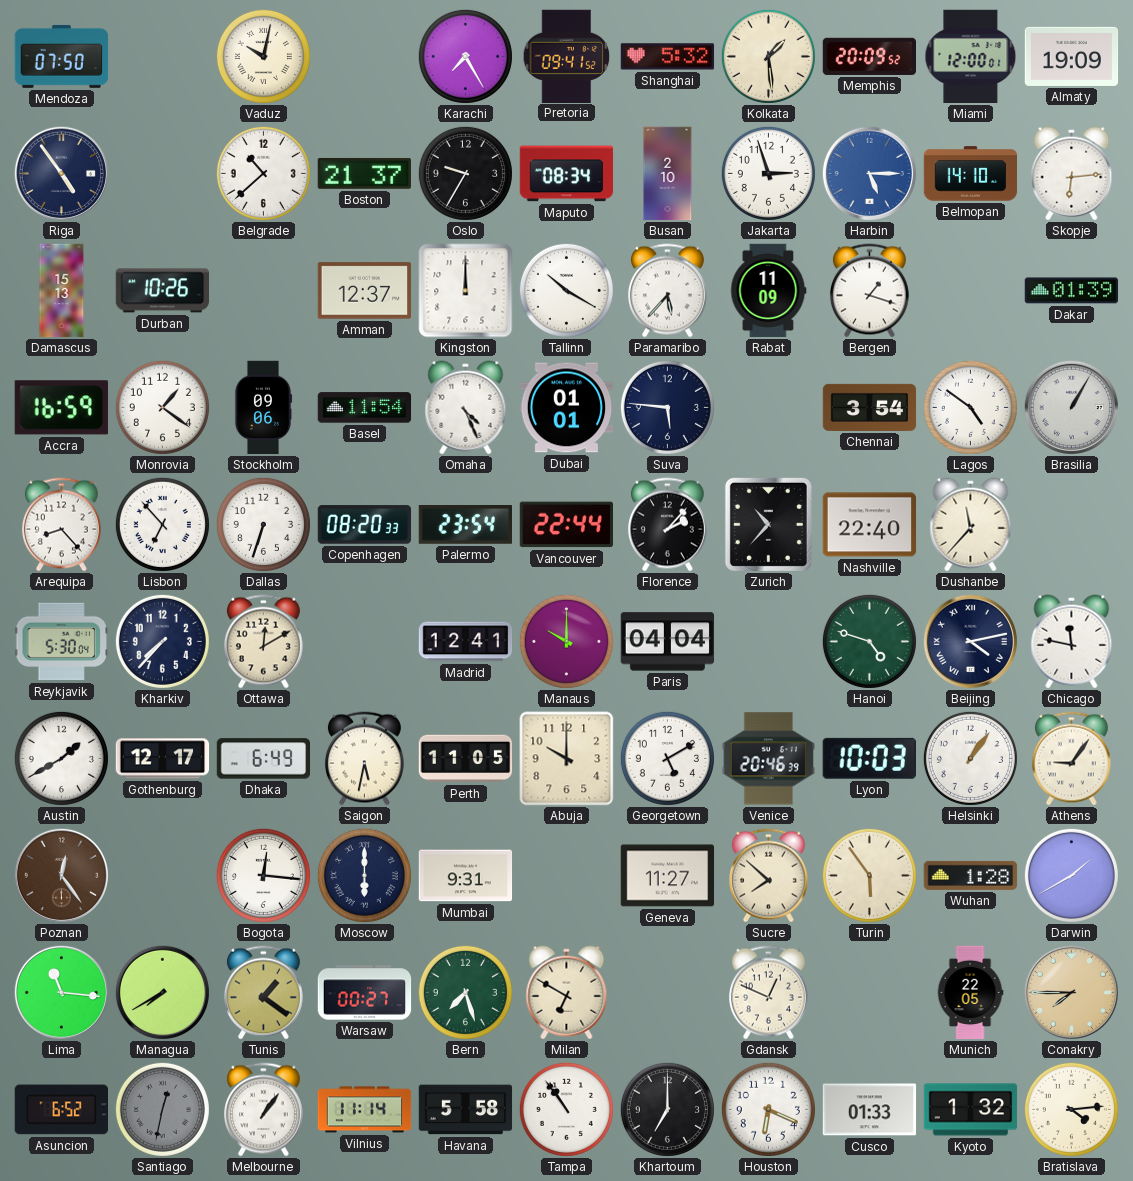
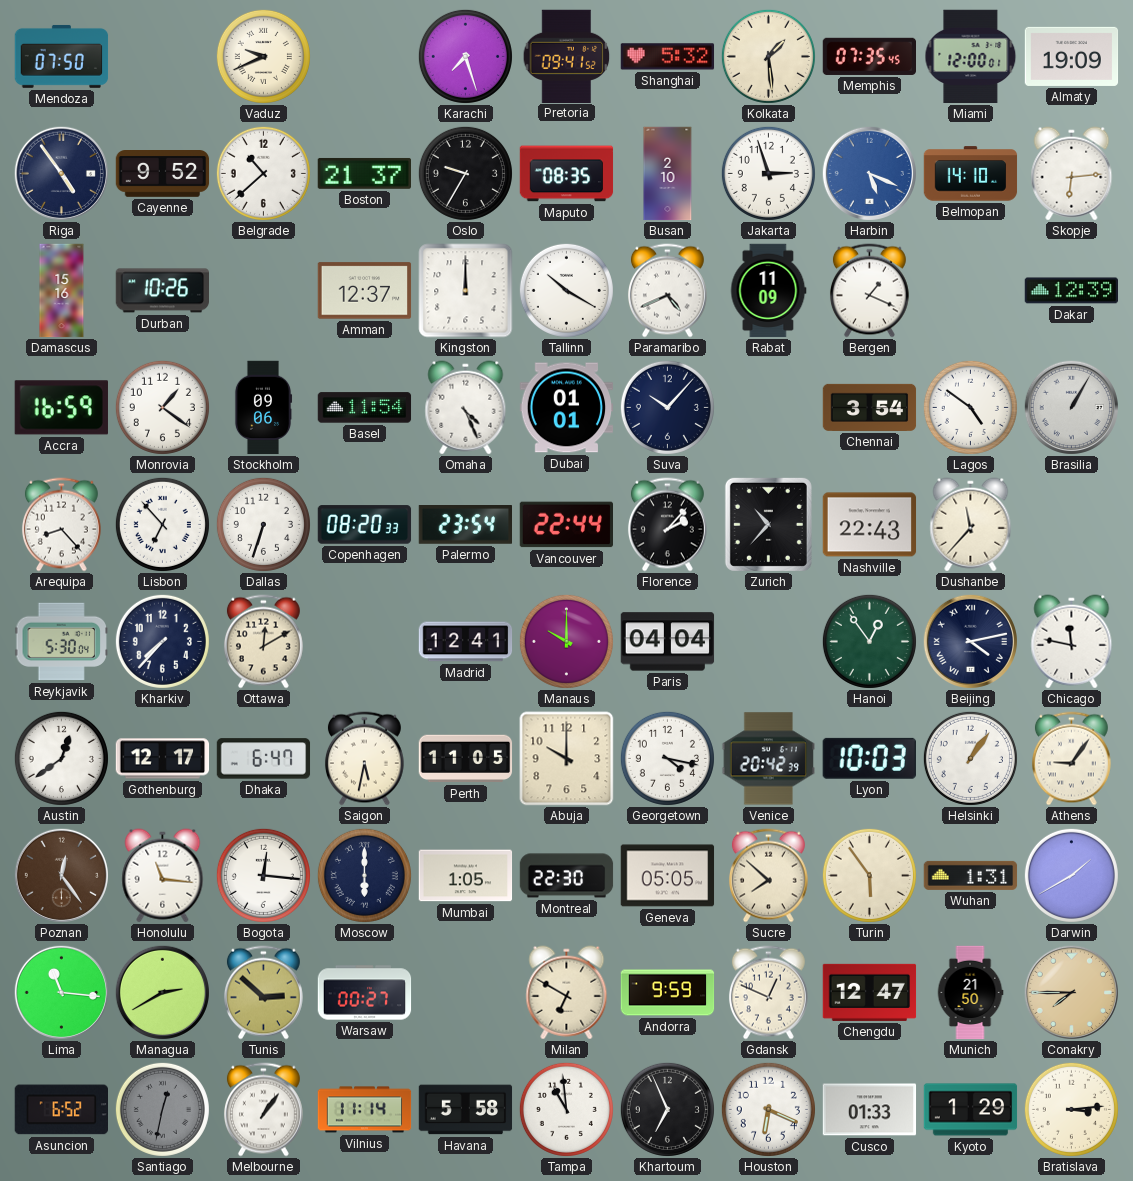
Vaduz: 10:02 -> 9:41
Karachi: 7:25 -> 7:27
Memphis: 20:09 -> 07:35
Cayenne: none -> 9:52
Maputo: 08:34 -> 08:35
Harbin: 5:15 -> 5:19
Damascus: 15:13 -> 15:16
Paramaribo: 5:37 -> 4:41
Bergen: 1:18 -> 1:19
Dakar: 01:39 -> 12:39
Suva: 5:46 -> 10:07
Nashville: 22:40 -> 22:43
Hanoi: 4:48 -> 12:54
Austin: 1:40 -> 12:39
Dhaka: 6:49 -> 6:47
Georgetown: 5:10 -> 4:17
Venice: 20:46 -> 20:42
Honolulu: none -> 11:16
Mumbai: 9:31 -> 1:05
Montreal: none -> 22:30
Geneva: 11:27 -> 05:05
Wuhan: 1:28 -> 1:31
Managua: 7:40 -> 2:40
Tunis: 1:21 -> 2:52
Bern: 7:27 -> none
Andorra: none -> 9:59
Chengdu: none -> 12:47
Munich: 22:05 -> 21:50
Tampa: 10:54 -> 10:59
Khartoum: 7:00 -> 6:56
Kyoto: 1:32 -> 1:29
Bratislava: 4:14 -> 3:14
